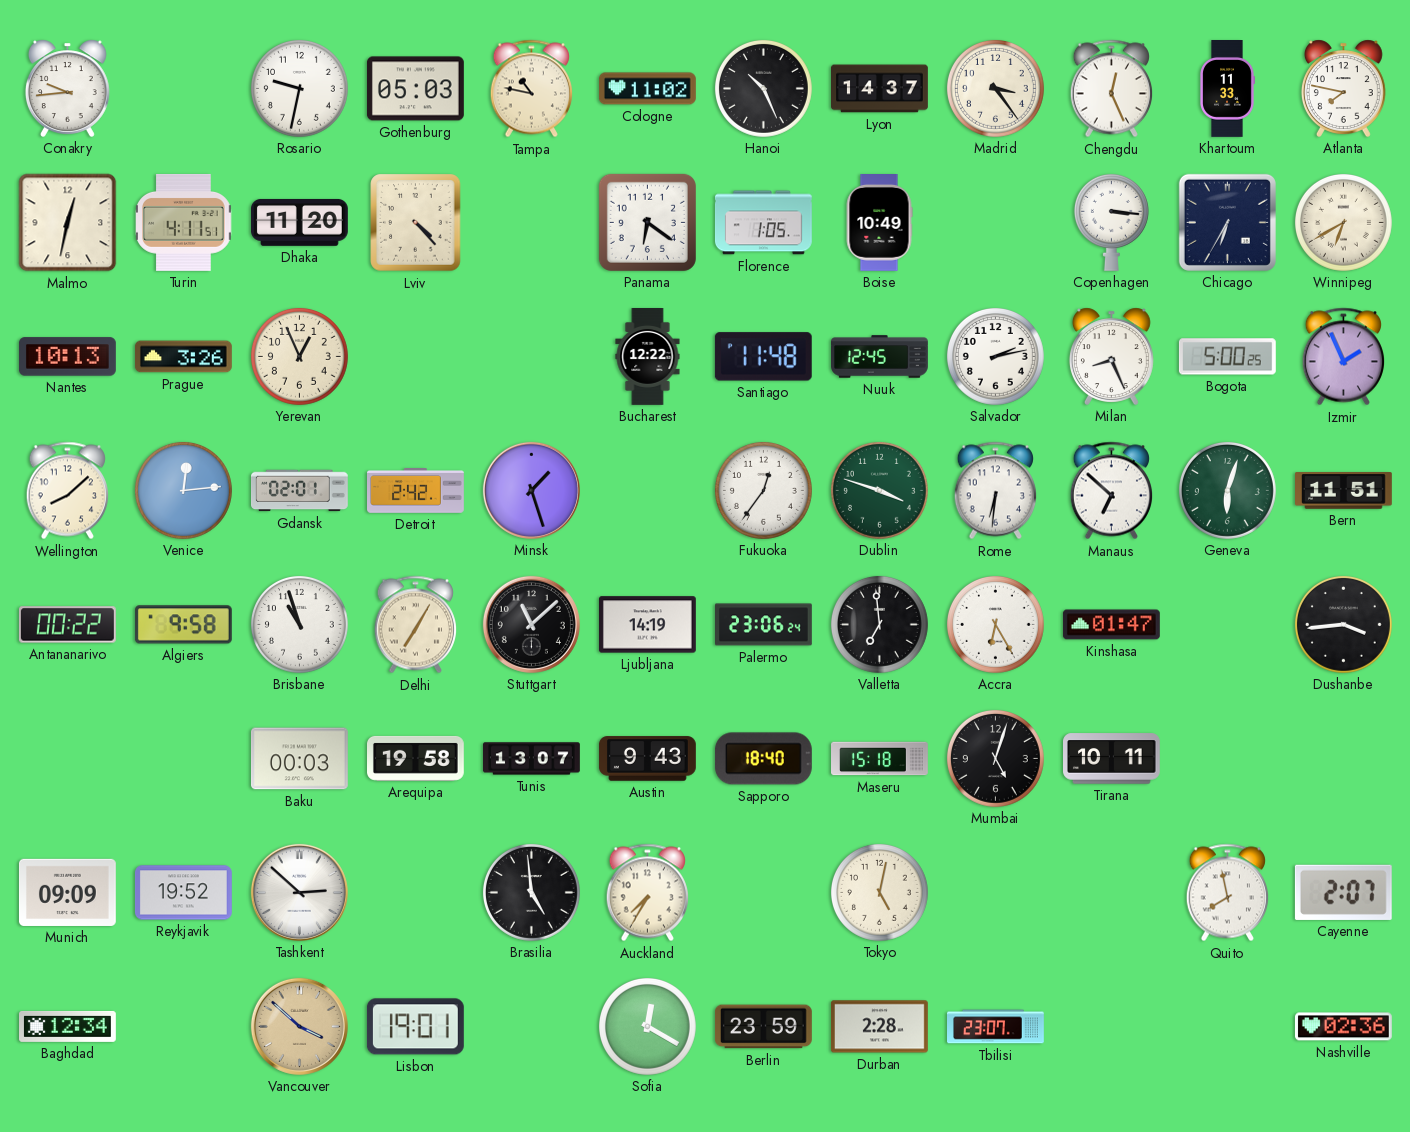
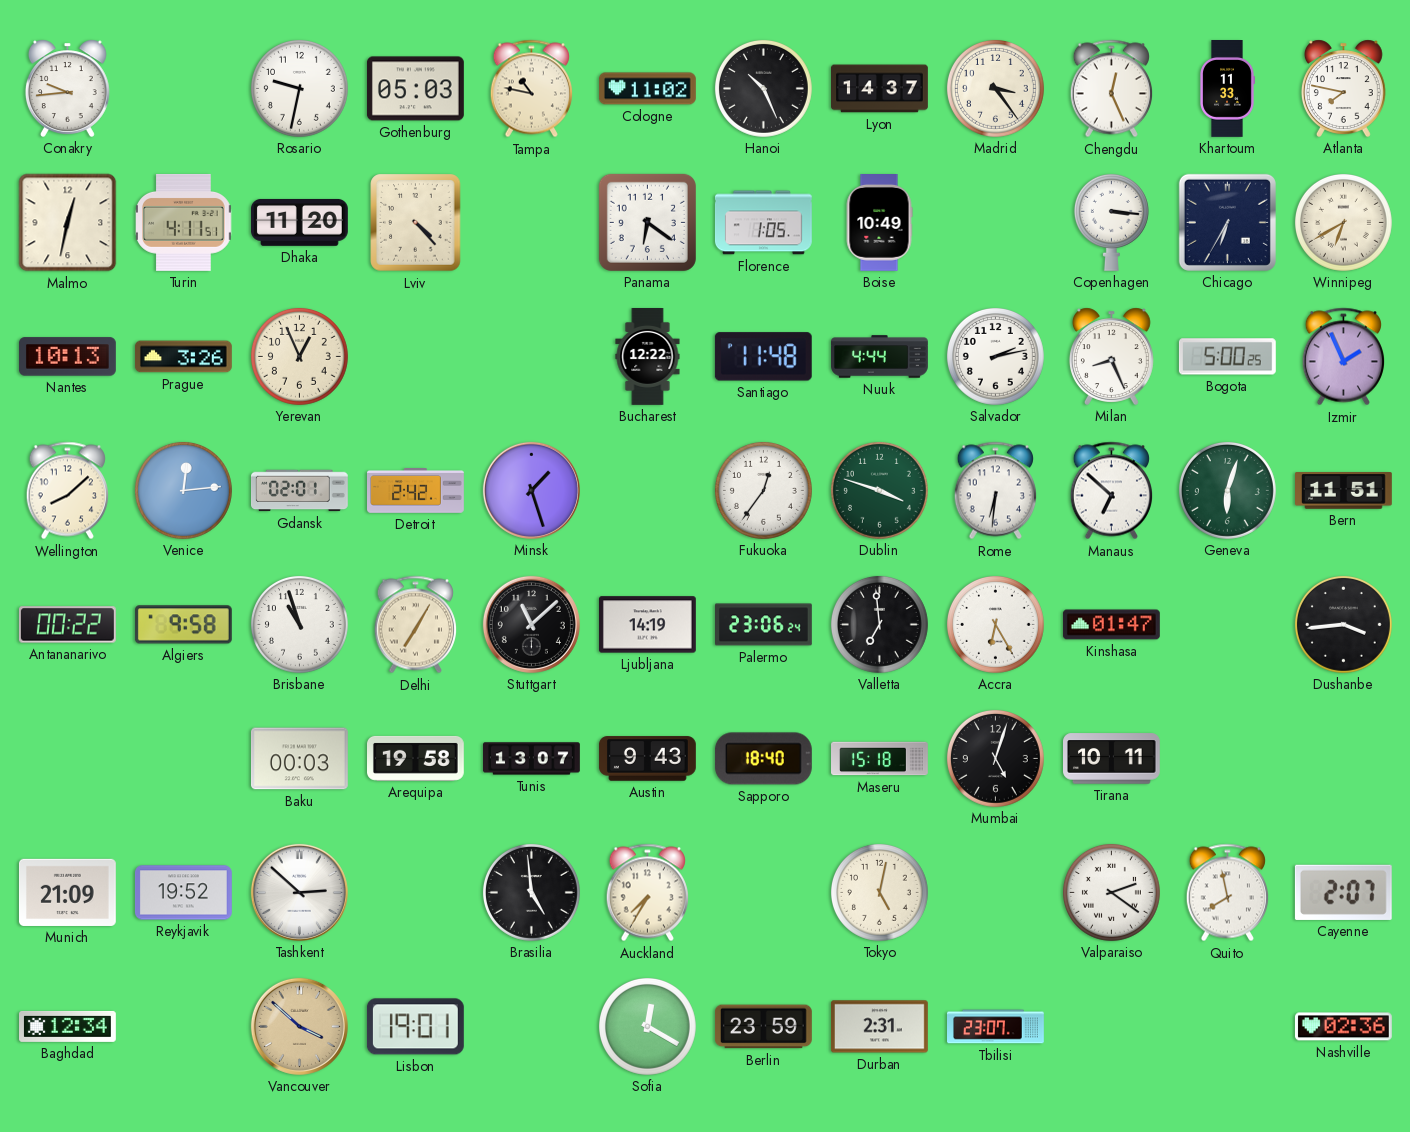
Nuuk: 12:45 -> 4:44
Munich: 09:09 -> 21:09
Valparaiso: none -> 2:21
Durban: 2:28 -> 2:31
